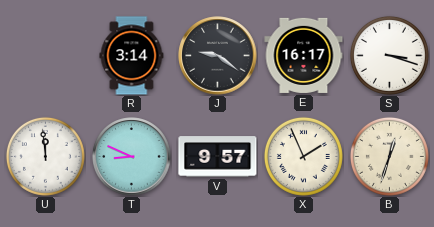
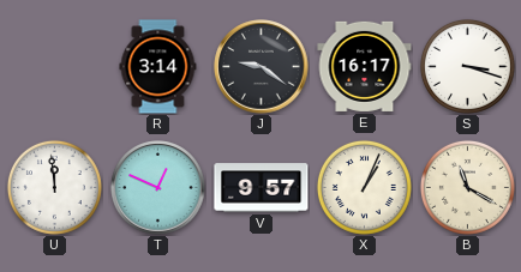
T: 8:49 -> 12:49
X: 1:56 -> 1:04
B: 12:33 -> 11:20
